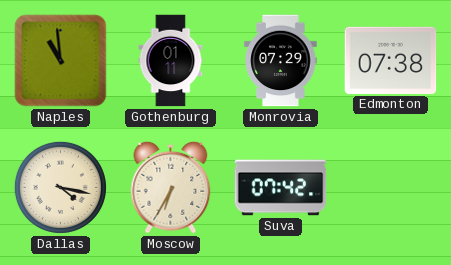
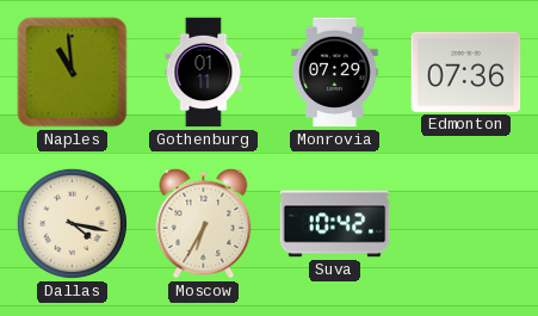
Edmonton: 07:38 -> 07:36
Suva: 07:42 -> 10:42
